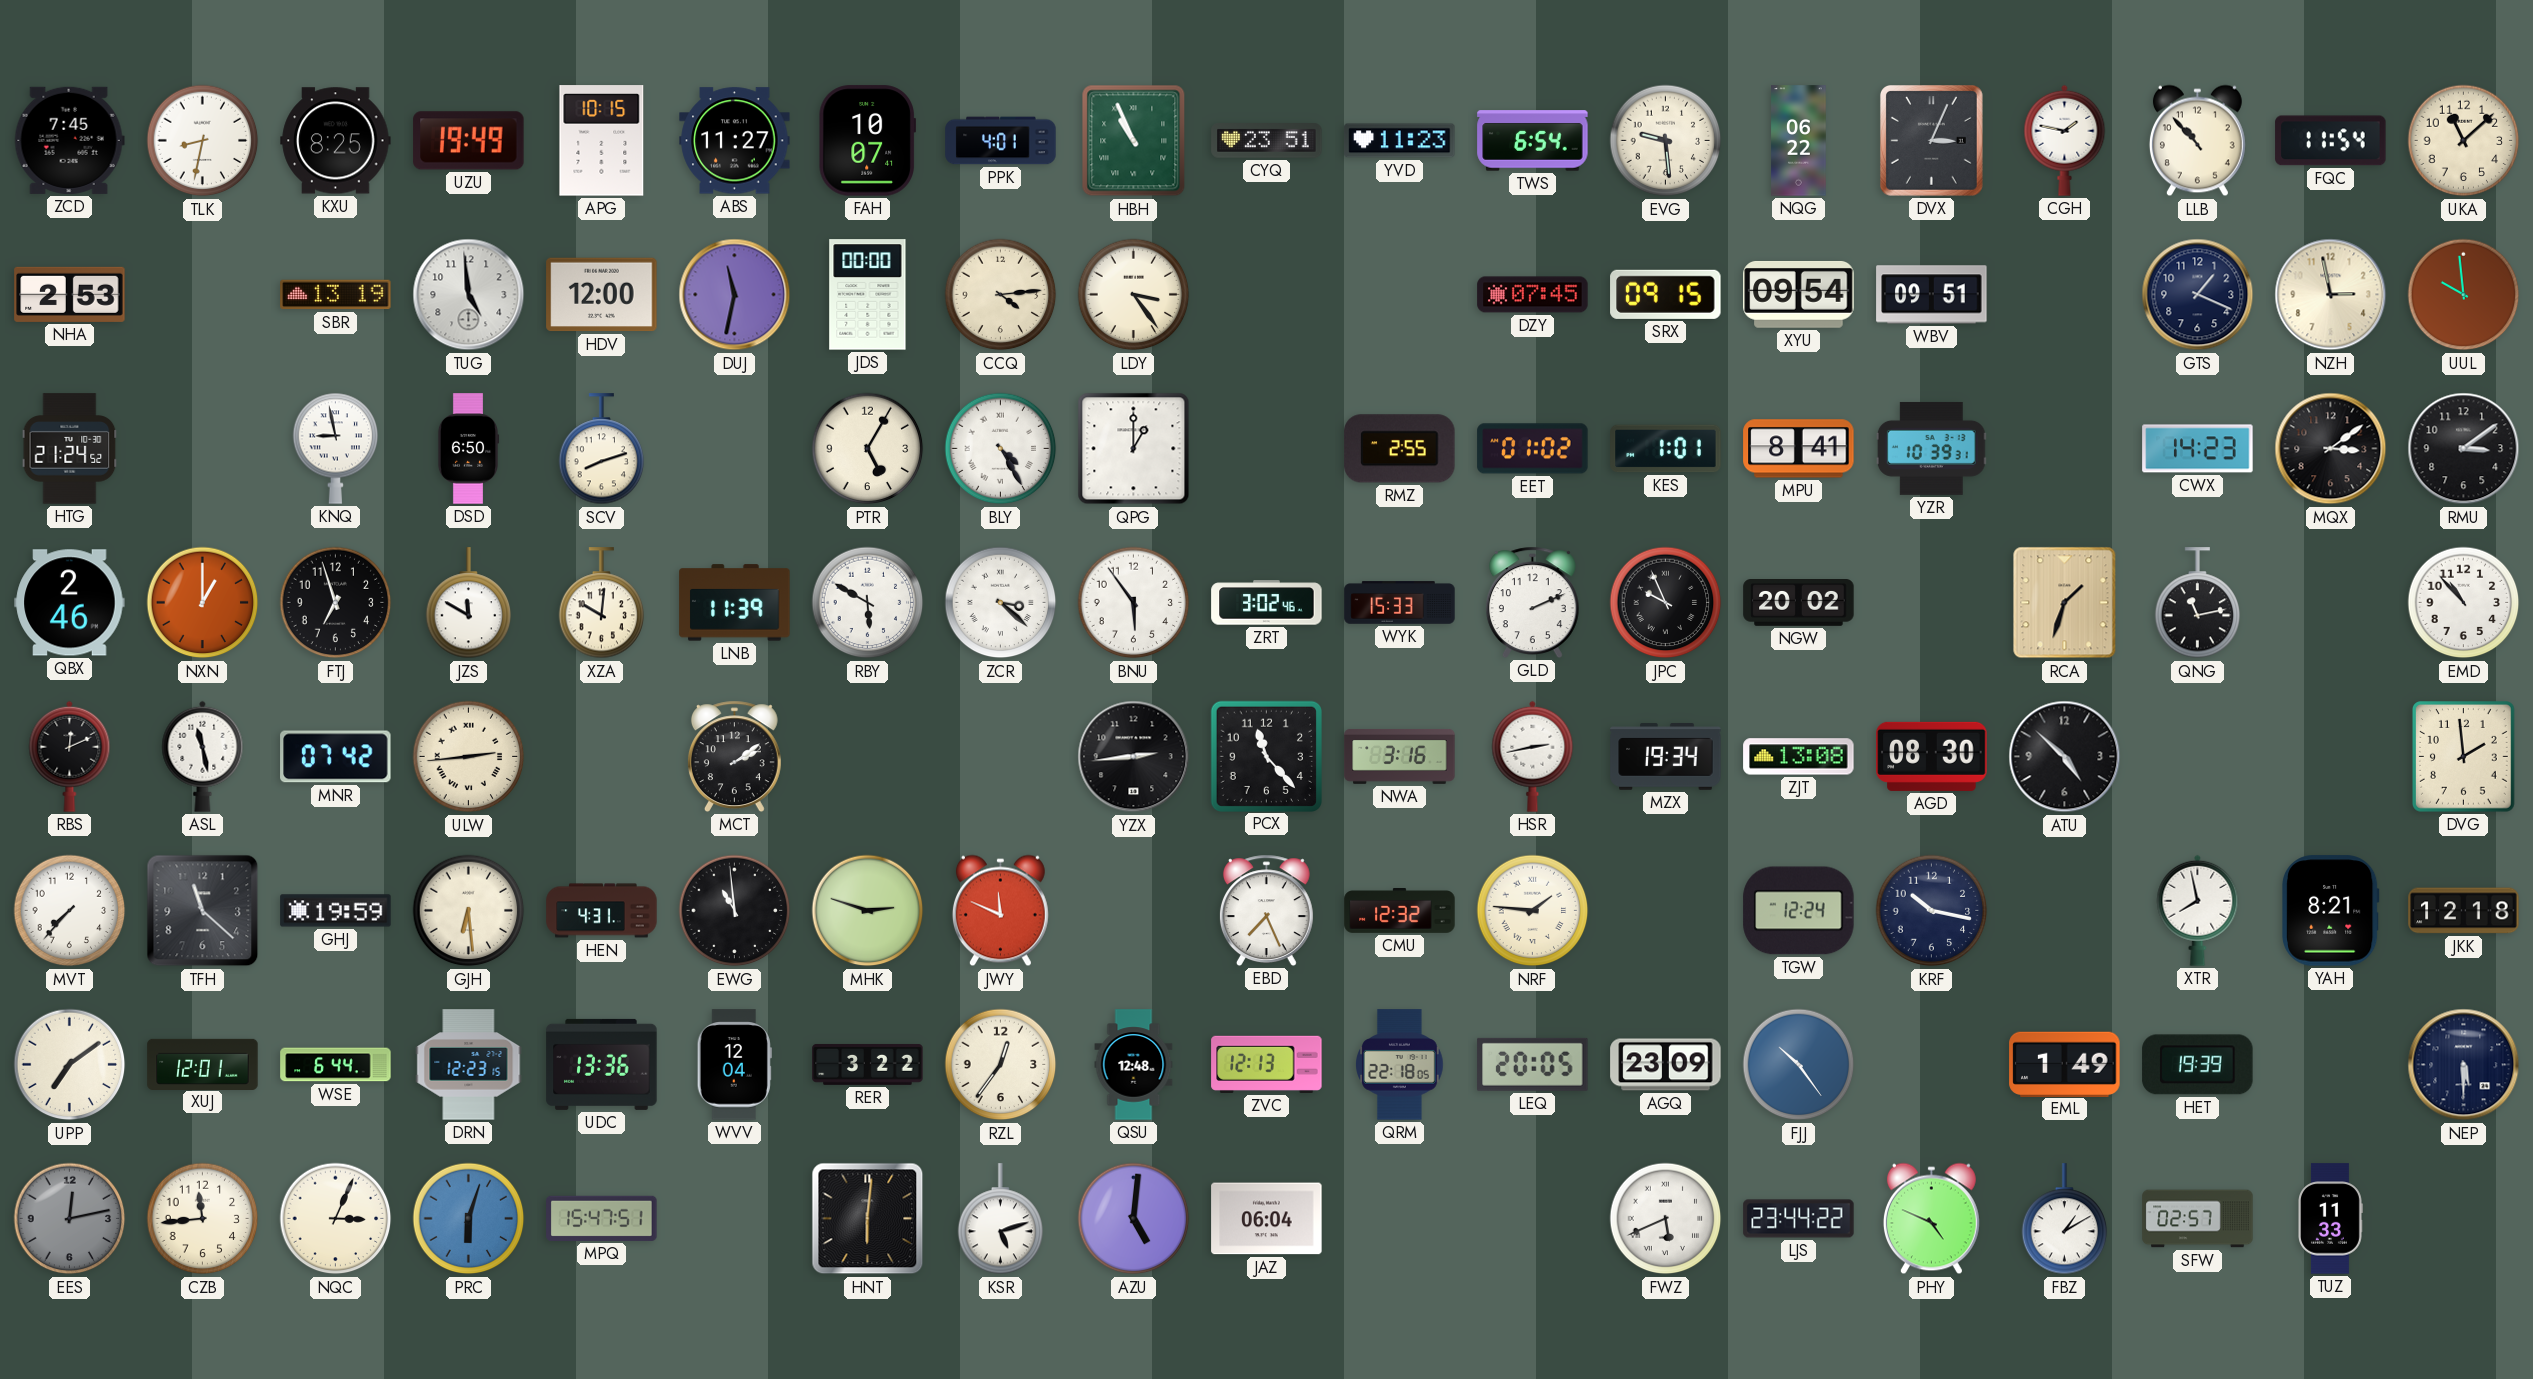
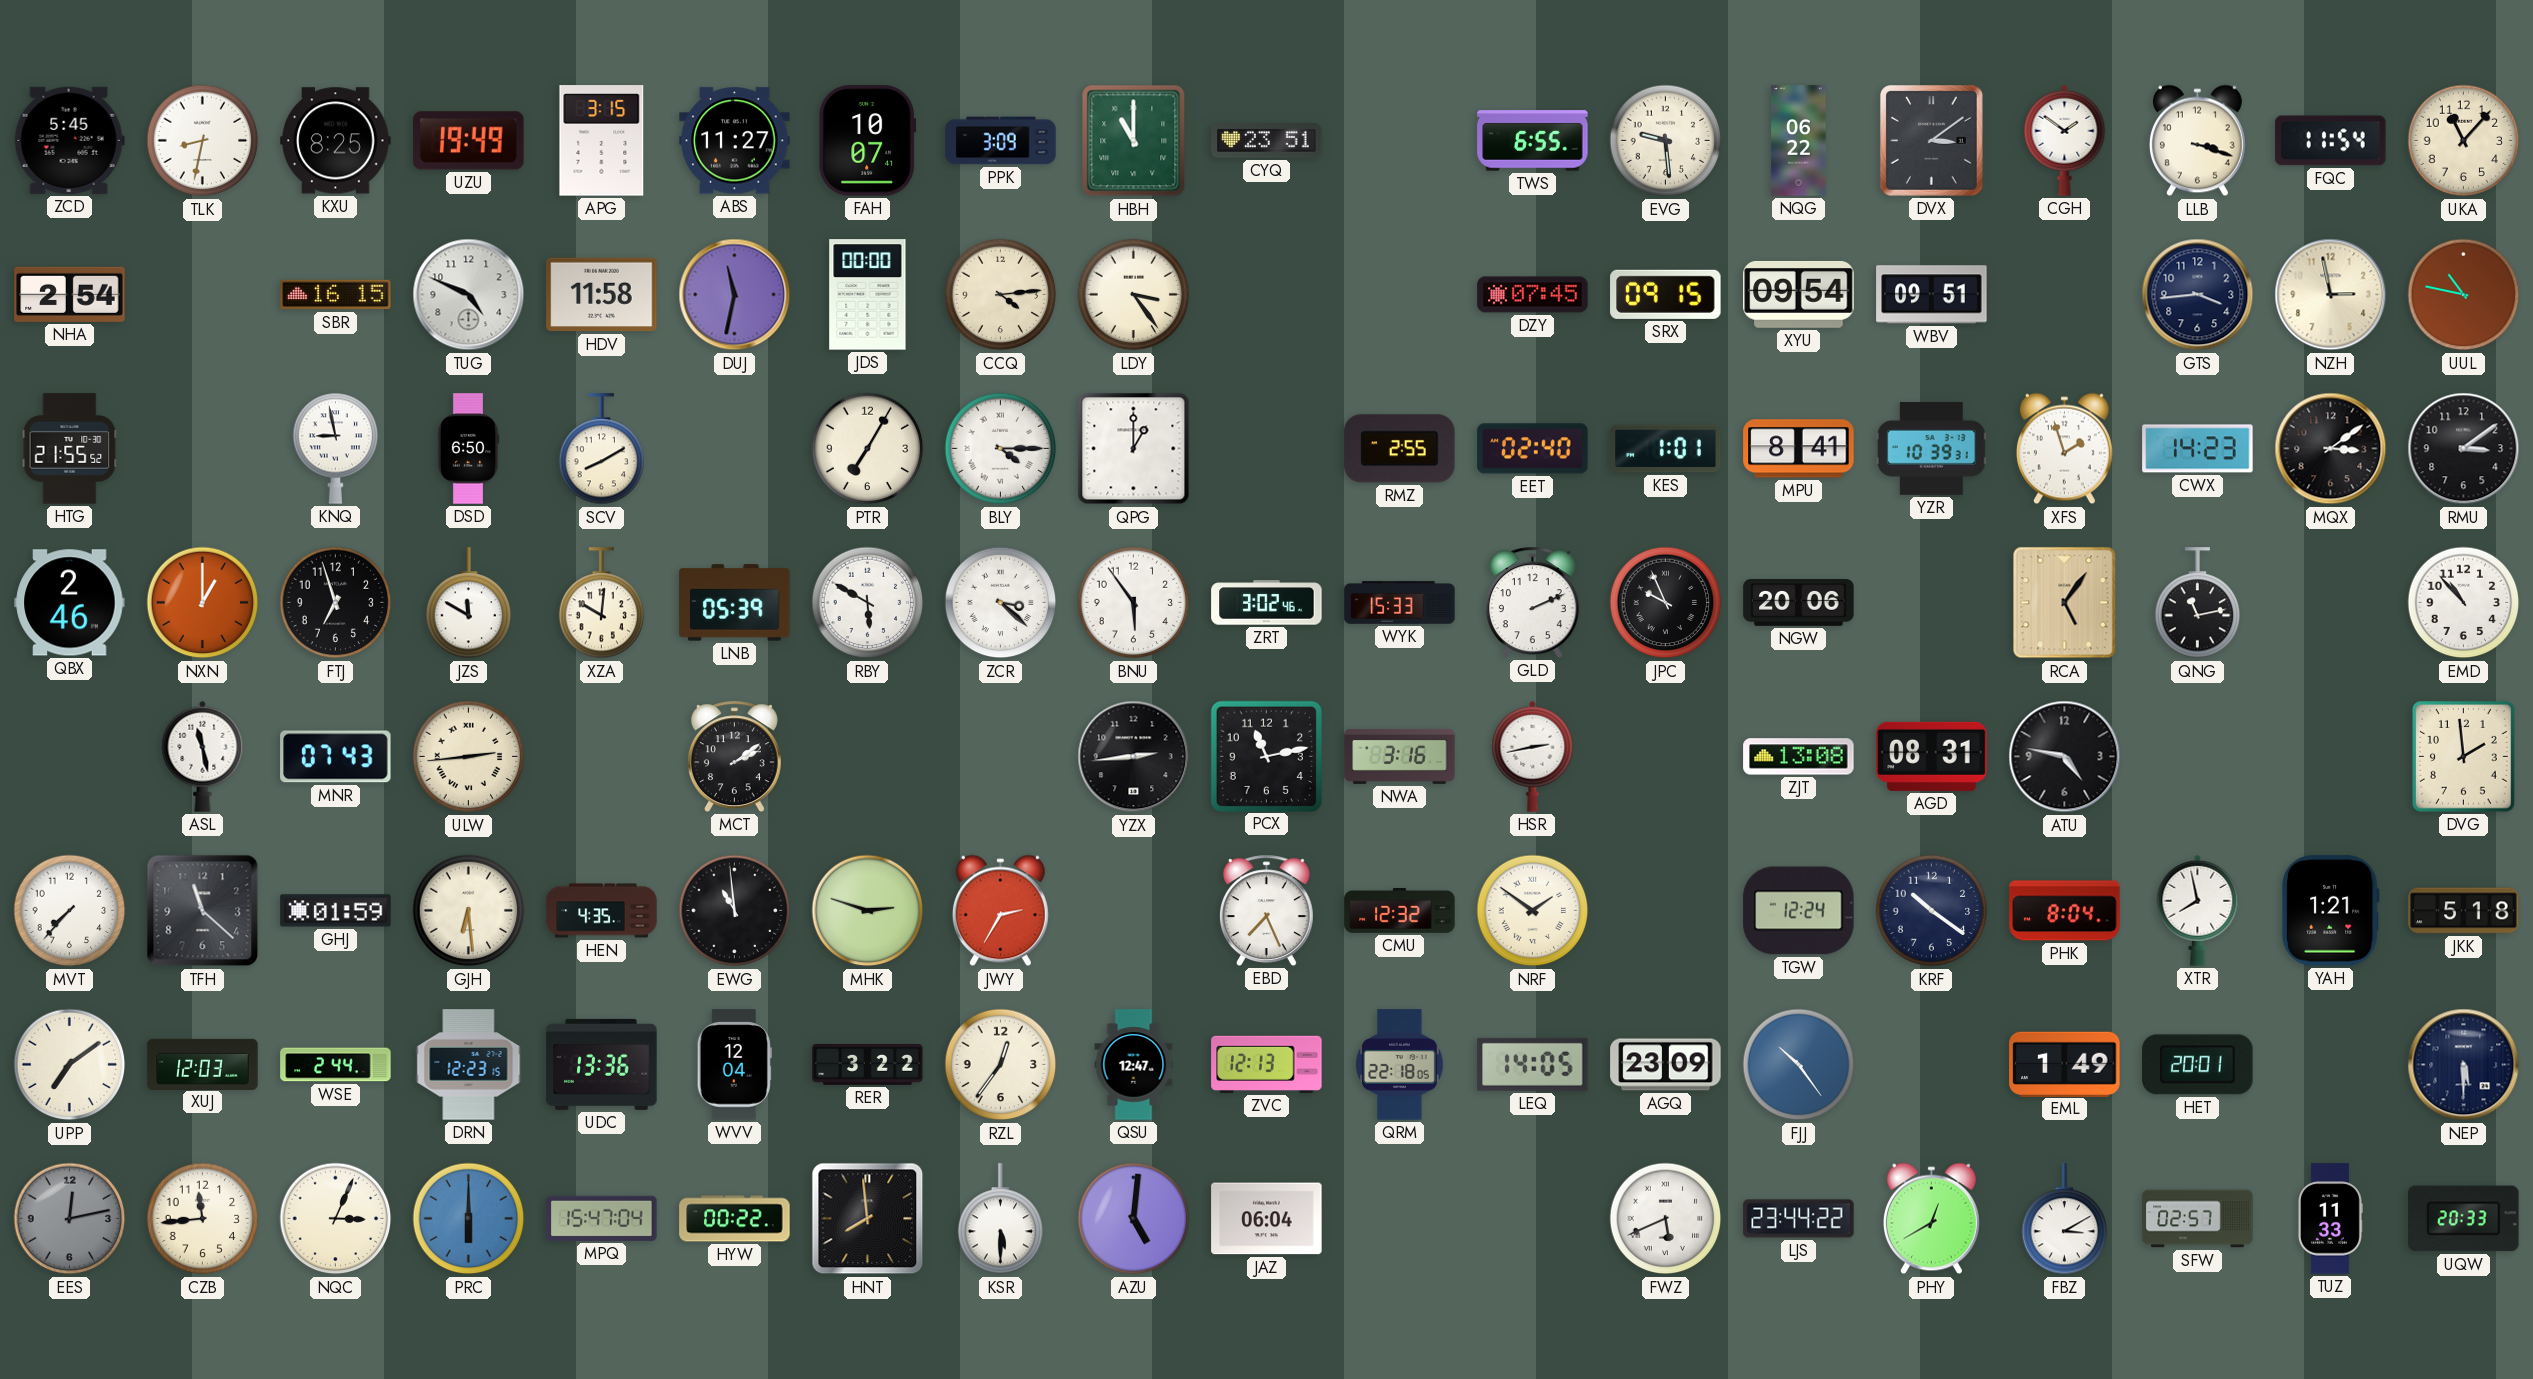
ZCD: 7:45 -> 5:45
APG: 10:15 -> 3:15
PPK: 4:01 -> 3:09
HBH: 10:56 -> 11:00
YVD: 11:23 -> none
TWS: 6:54 -> 6:55
DVX: 3:04 -> 3:09
CGH: 1:47 -> 1:51
LLB: 10:53 -> 3:18
UKA: 11:08 -> 11:07
NHA: 2:53 -> 2:54
SBR: 13:19 -> 16:15
TUG: 4:59 -> 4:49
HDV: 12:00 -> 11:58
GTS: 1:19 -> 3:44
UUL: 9:59 -> 10:47
HTG: 21:24 -> 21:55
SCV: 8:12 -> 8:10
PTR: 5:05 -> 7:05
BLY: 4:25 -> 4:15
EET: 01:02 -> 02:40
XFS: none -> 1:57
LNB: 11:39 -> 05:39
NGW: 20:02 -> 20:06
RCA: 1:33 -> 5:06
RBS: 12:11 -> none
MNR: 07:42 -> 07:43
PCX: 11:23 -> 11:13
MZX: 19:34 -> none
AGD: 08:30 -> 08:31
ATU: 4:52 -> 4:47
GHJ: 19:59 -> 01:59
HEN: 4:31 -> 4:35
JWY: 11:49 -> 2:35
NRF: 1:46 -> 1:51
KRF: 10:17 -> 10:21
PHK: none -> 8:04
YAH: 8:21 -> 1:21
JKK: 12:18 -> 5:18
XUJ: 12:01 -> 12:03
WSE: 6:44 -> 2:44
QSU: 12:48 -> 12:47
LEQ: 20:05 -> 14:05
HET: 19:39 -> 20:01
PRC: 6:03 -> 6:00
MPQ: 15:47:51 -> 15:47:04
HYW: none -> 00:22
HNT: 6:01 -> 7:59
KSR: 5:12 -> 5:30
PHY: 4:49 -> 12:40
FBZ: 1:10 -> 3:10
UQW: none -> 20:33
